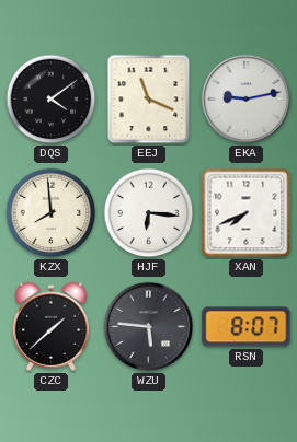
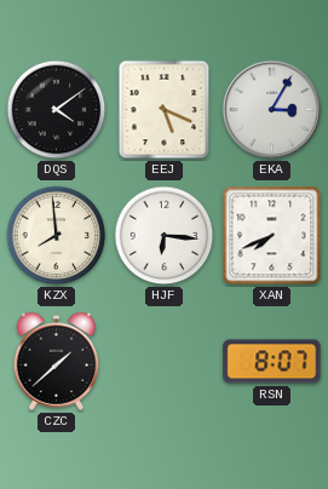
EEJ: 11:19 -> 5:19
EKA: 9:13 -> 3:05
WZU: 5:46 -> none
